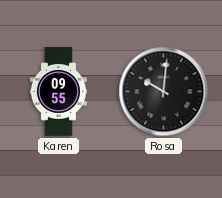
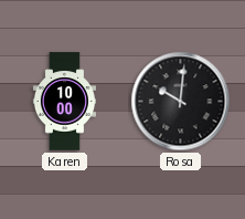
Karen: 09:55 -> 10:00
